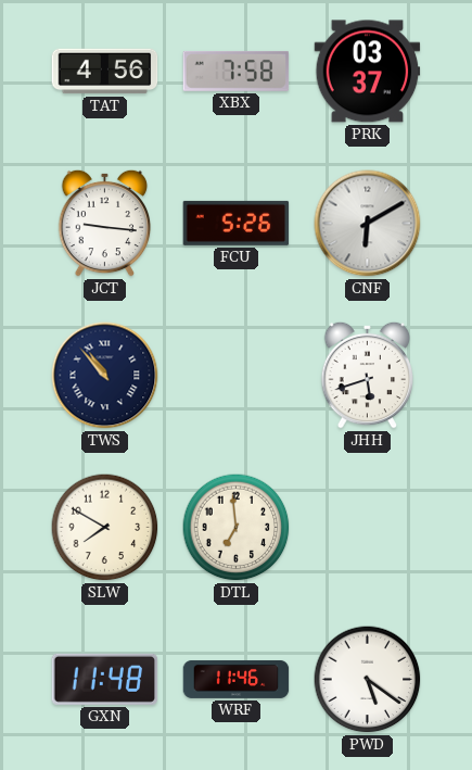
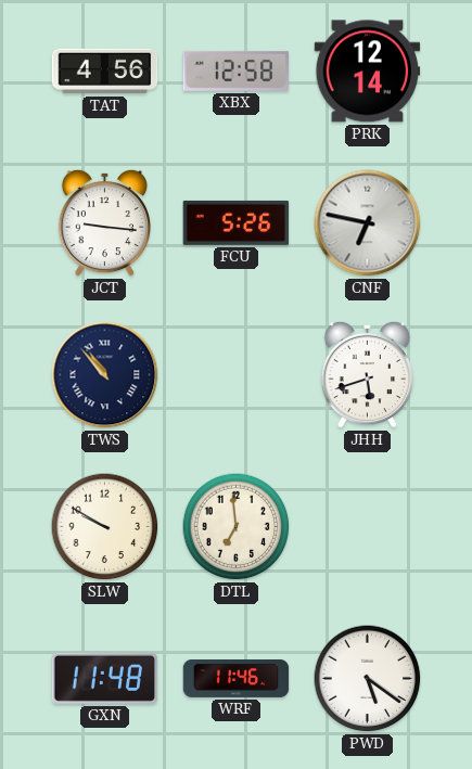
XBX: 7:58 -> 12:58
PRK: 03:37 -> 12:14
CNF: 6:10 -> 6:47
SLW: 7:50 -> 9:50
